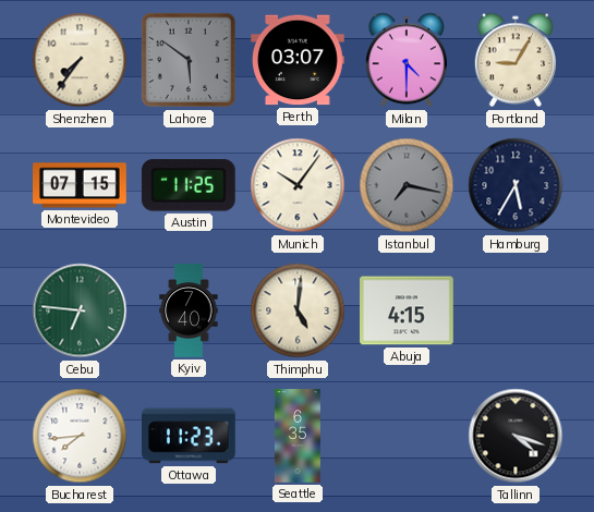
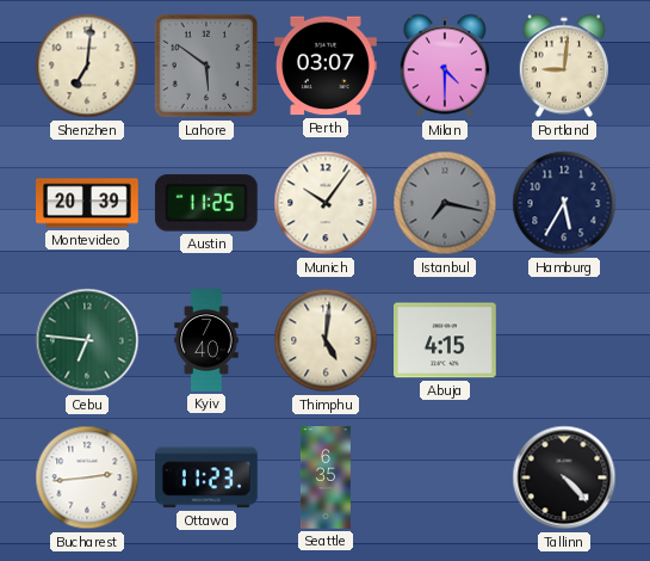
Shenzhen: 7:36 -> 7:01
Portland: 9:05 -> 9:01
Montevideo: 07:15 -> 20:39
Bucharest: 7:44 -> 2:44
Tallinn: 4:18 -> 4:23
